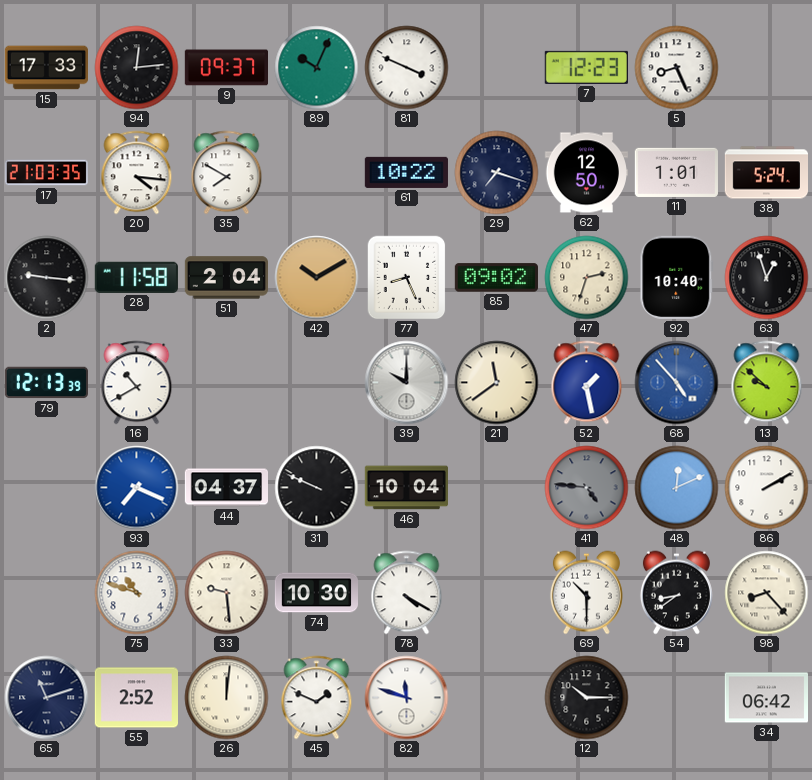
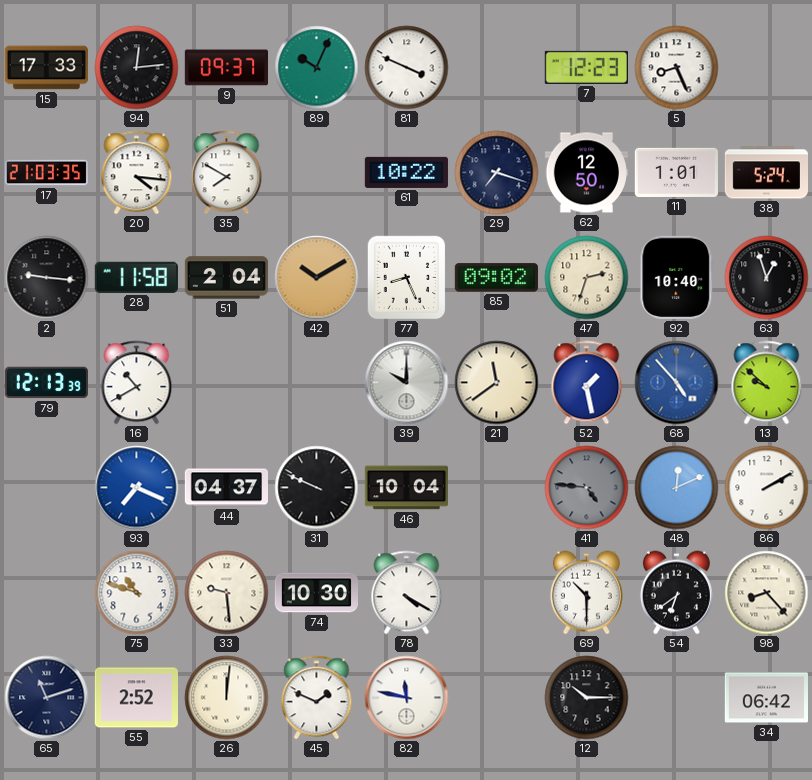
54: 8:39 -> 6:39
82: 11:48 -> 11:47
